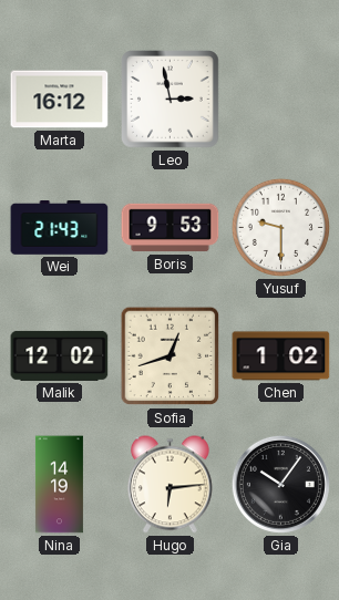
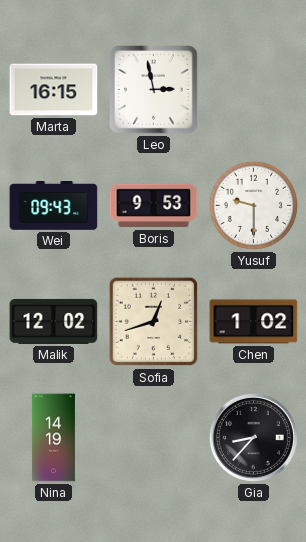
Marta: 16:12 -> 16:15
Wei: 21:43 -> 09:43
Hugo: 6:14 -> none
Gia: 10:06 -> 8:37
